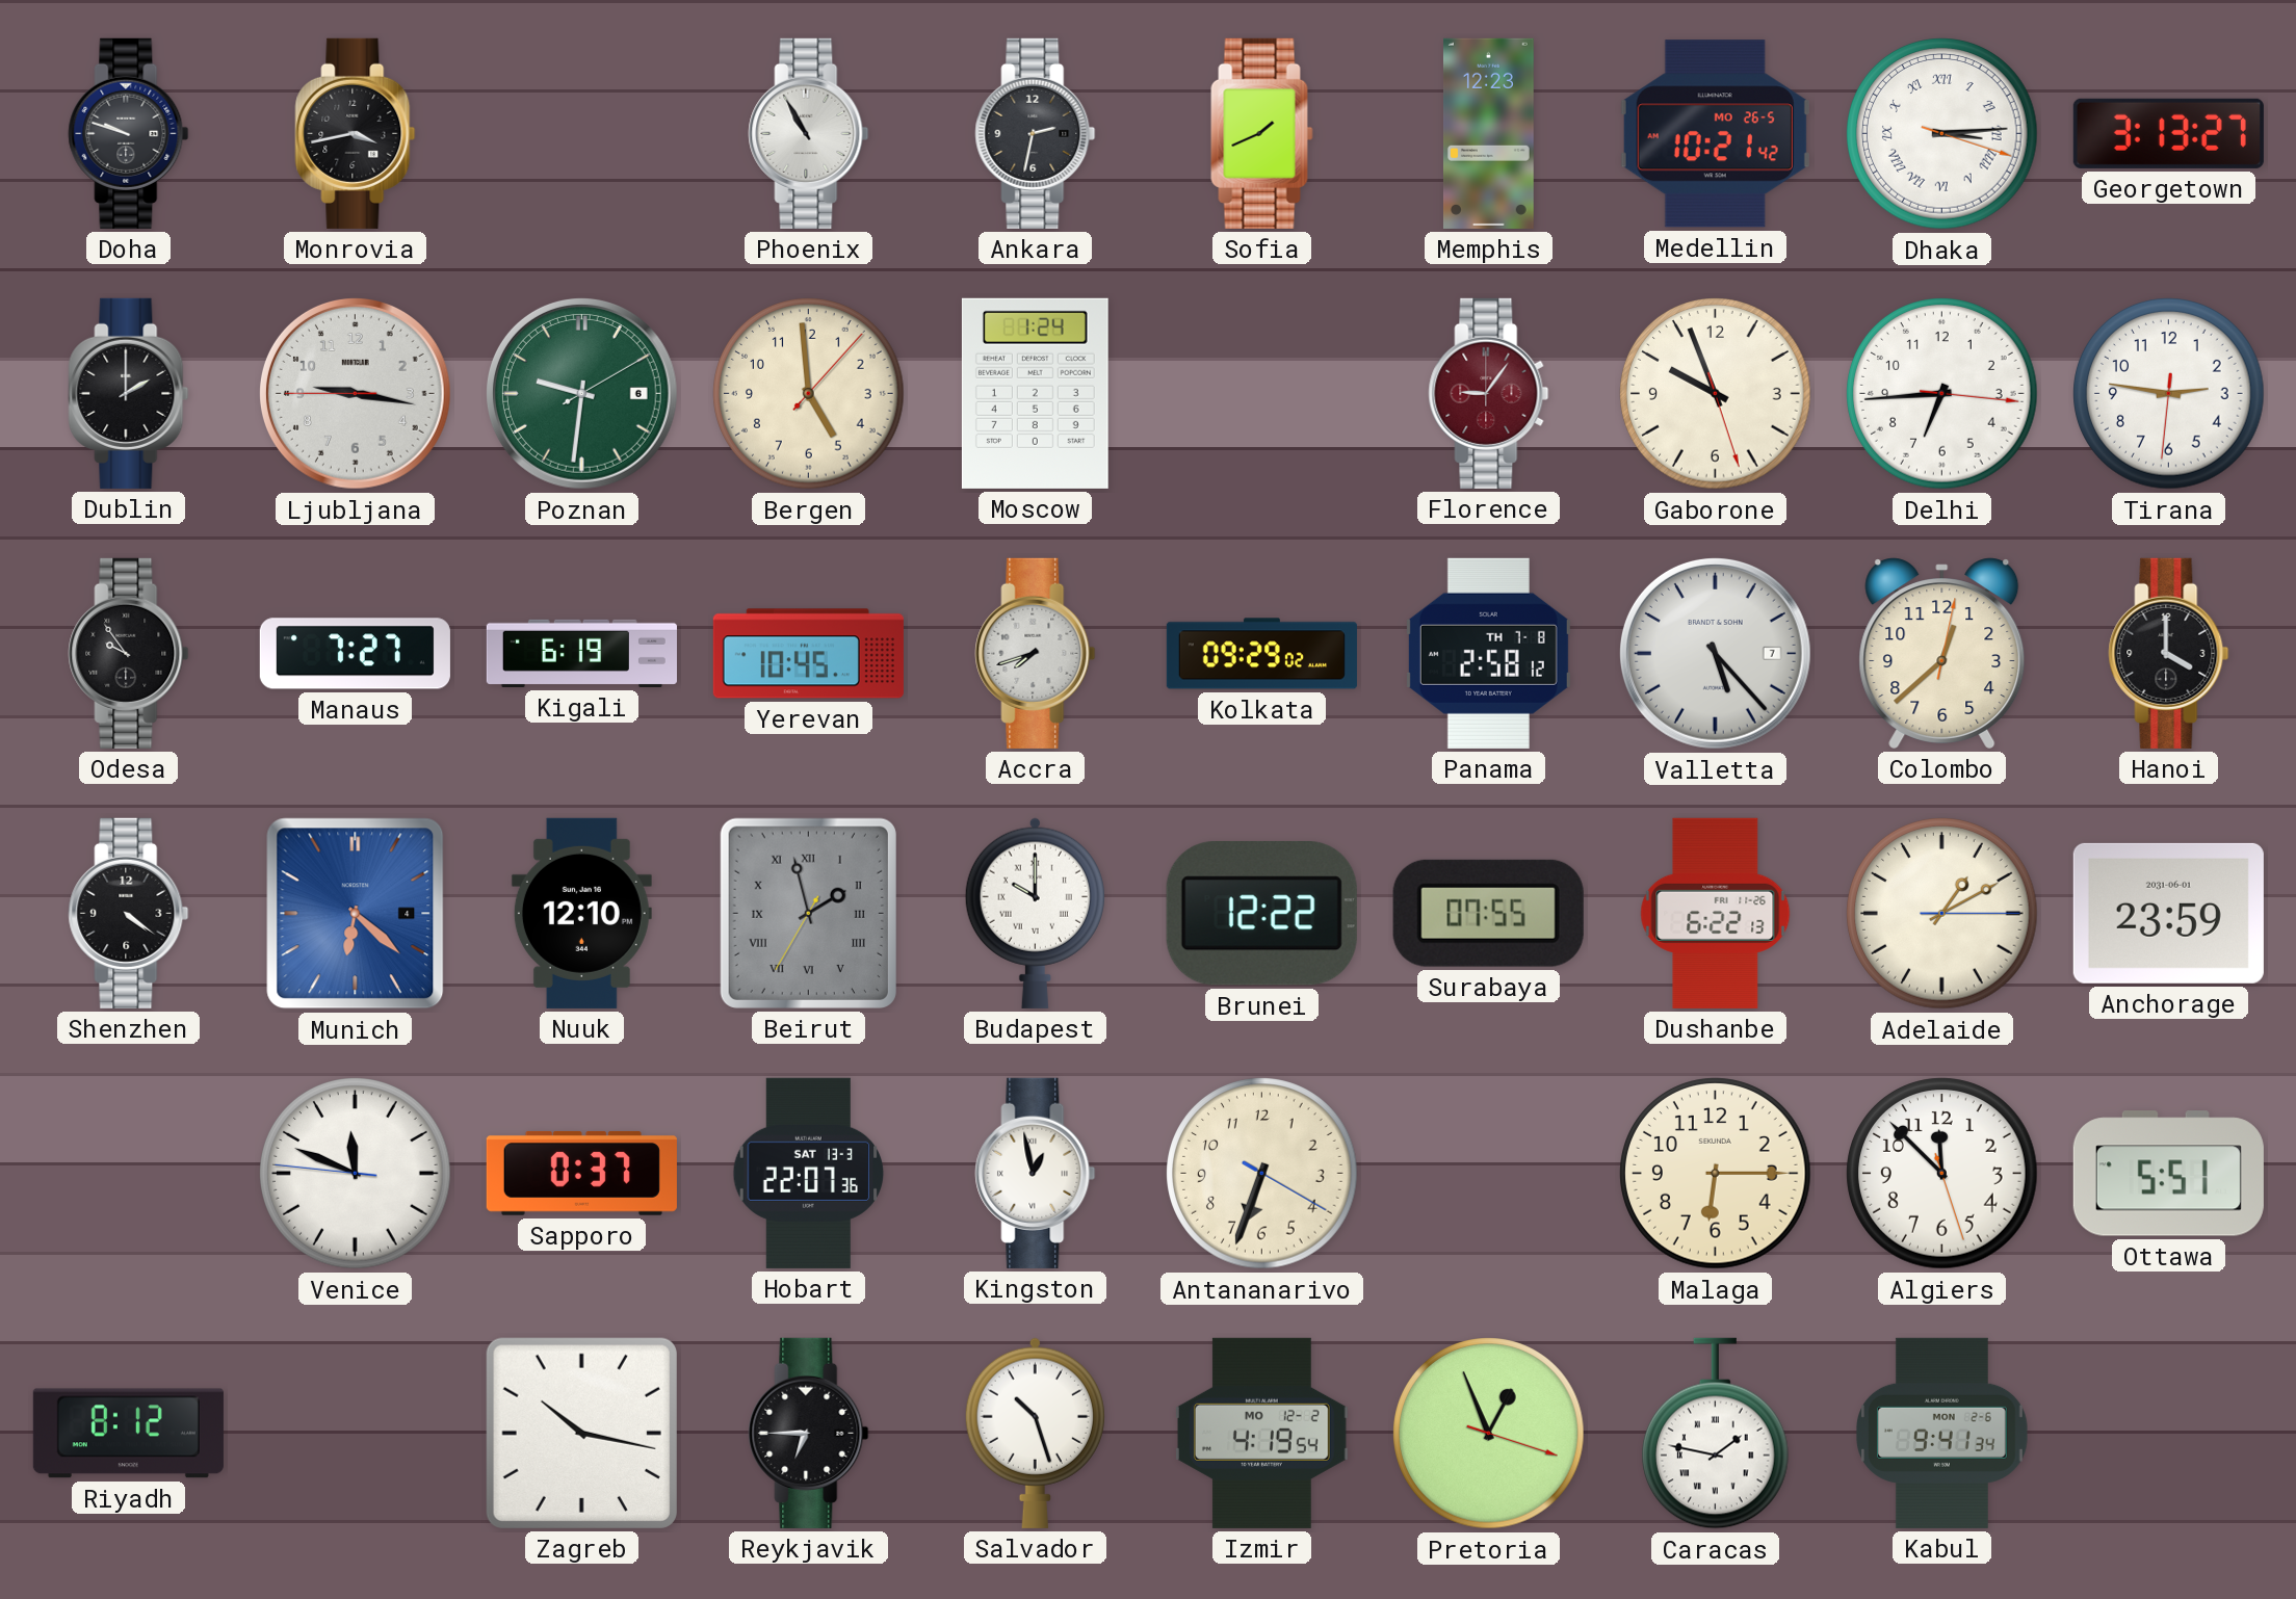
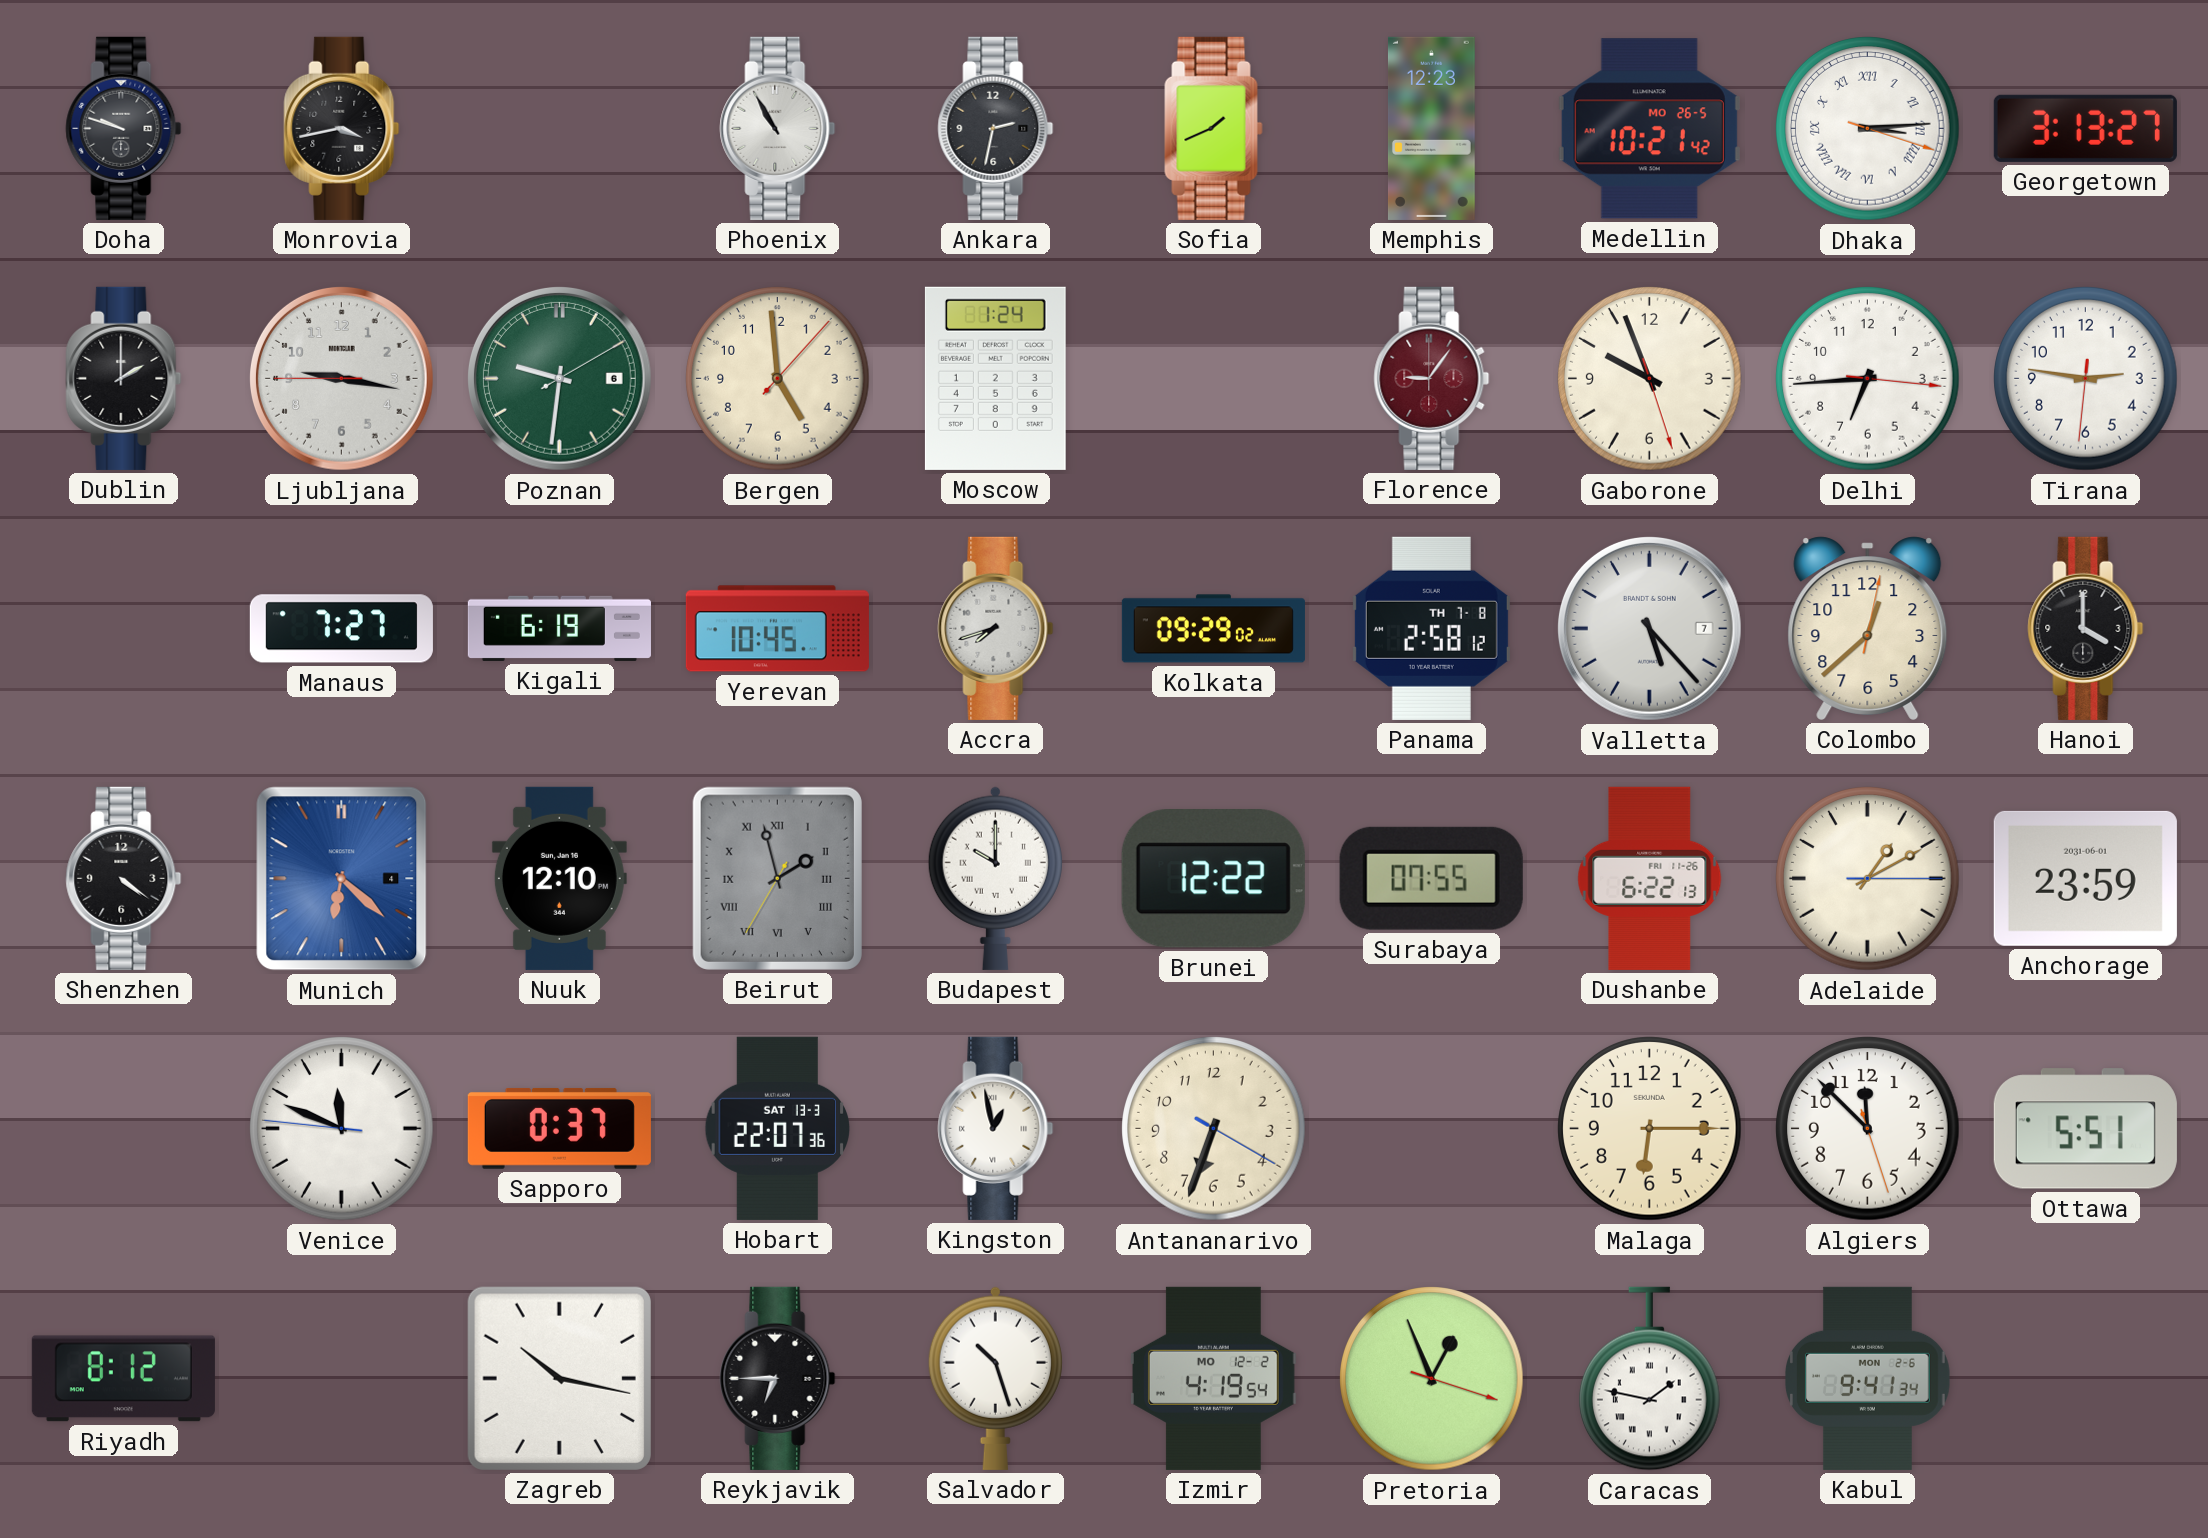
Odesa: 9:54 -> none
